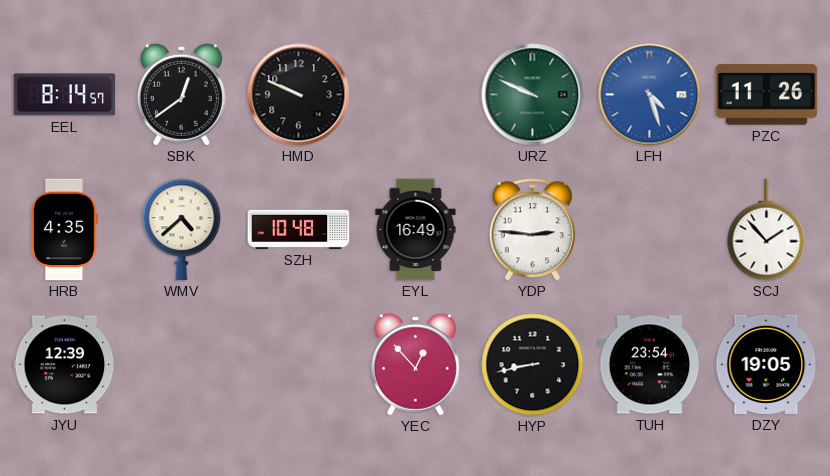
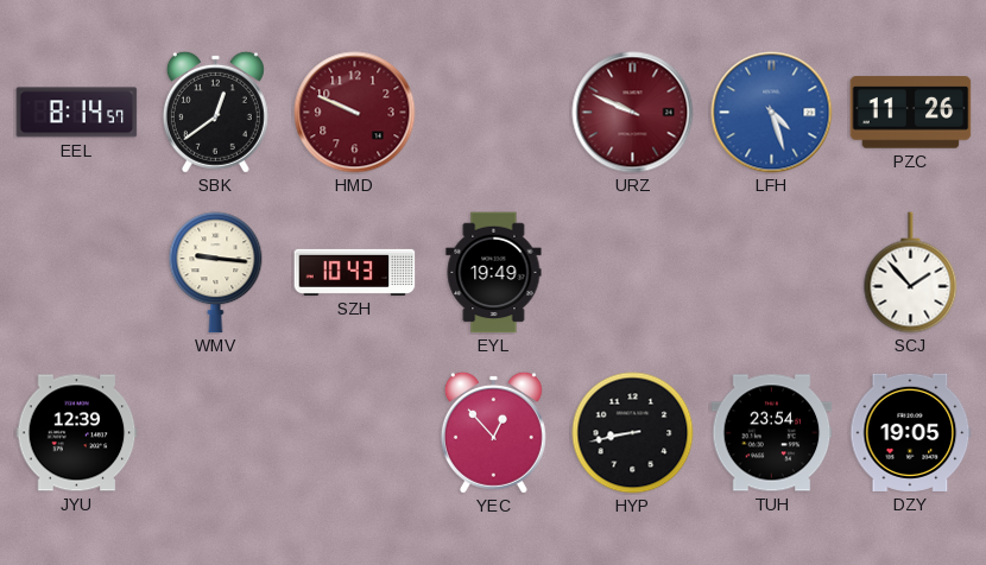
HMD dial: black -> burgundy
URZ dial: green -> burgundy
HRB: 4:35 -> none
WMV: 4:38 -> 9:16
SZH: 10:48 -> 10:43
EYL: 16:49 -> 19:49
YDP: 2:46 -> none
